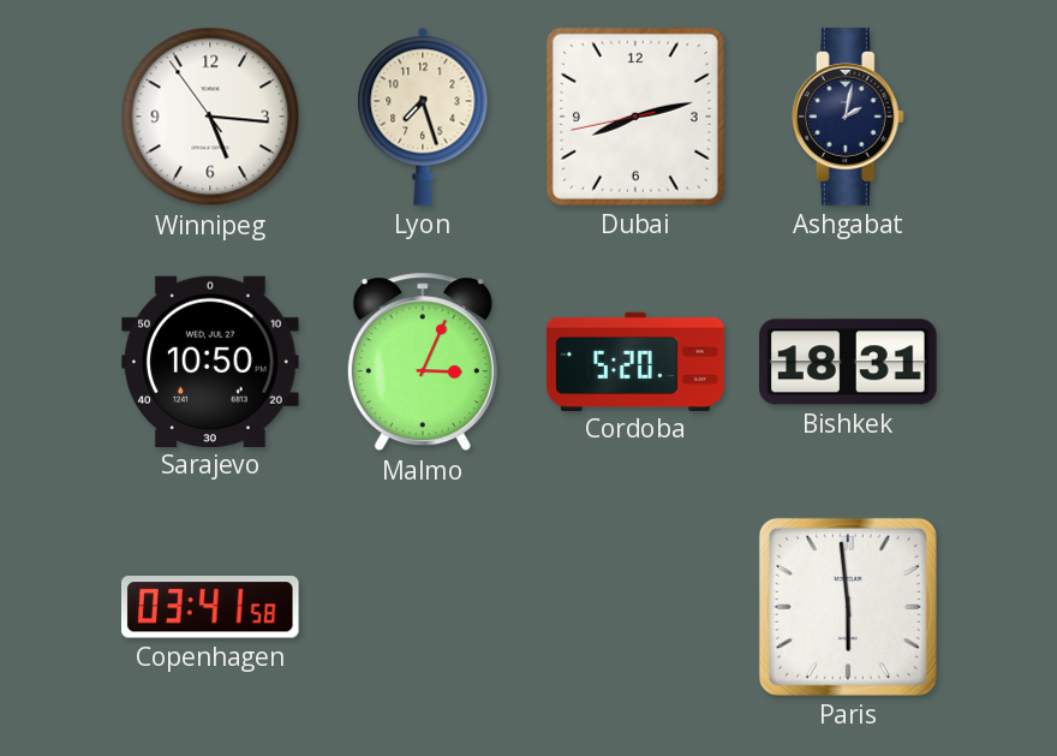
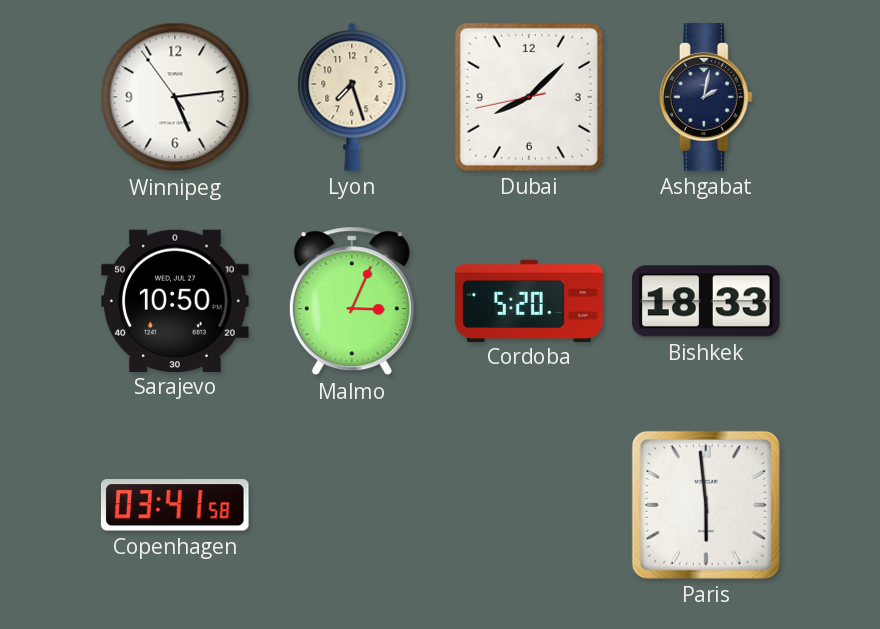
Winnipeg: 5:15 -> 5:13
Dubai: 8:12 -> 8:07
Bishkek: 18:31 -> 18:33
